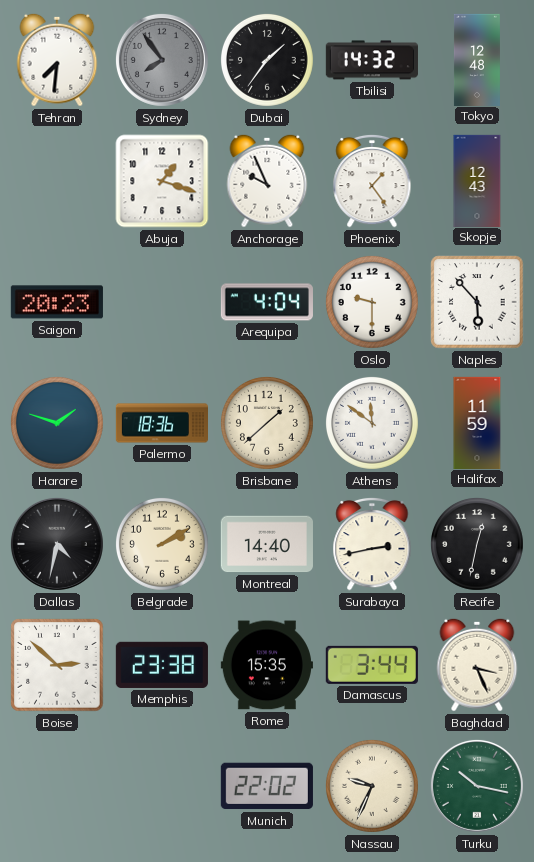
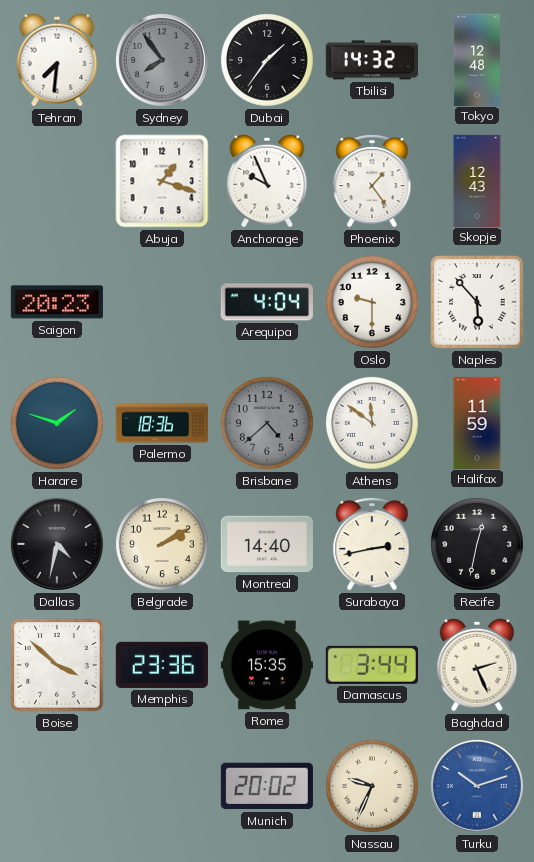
Brisbane: 1:38 -> 4:38
Brisbane dial: cream -> grey
Boise: 2:52 -> 3:52
Memphis: 23:38 -> 23:36
Baghdad: 3:26 -> 2:26
Munich: 22:02 -> 20:02
Turku: 10:17 -> 10:12
Turku dial: green -> blue
